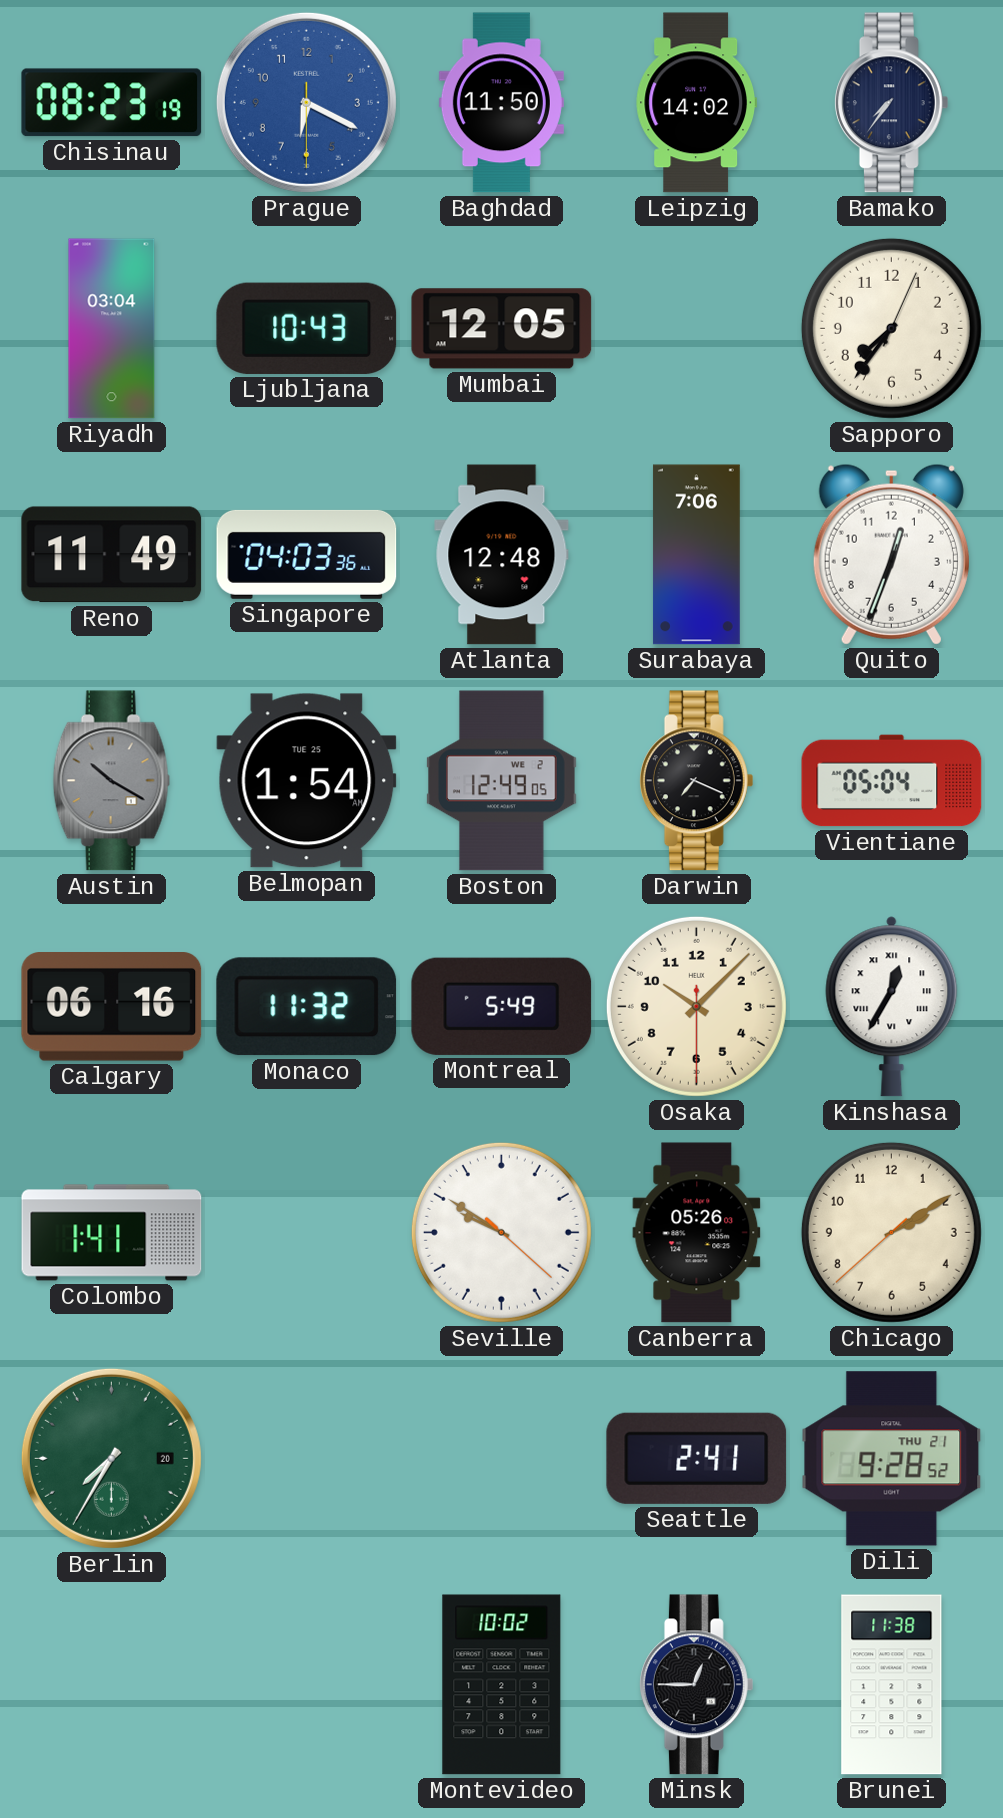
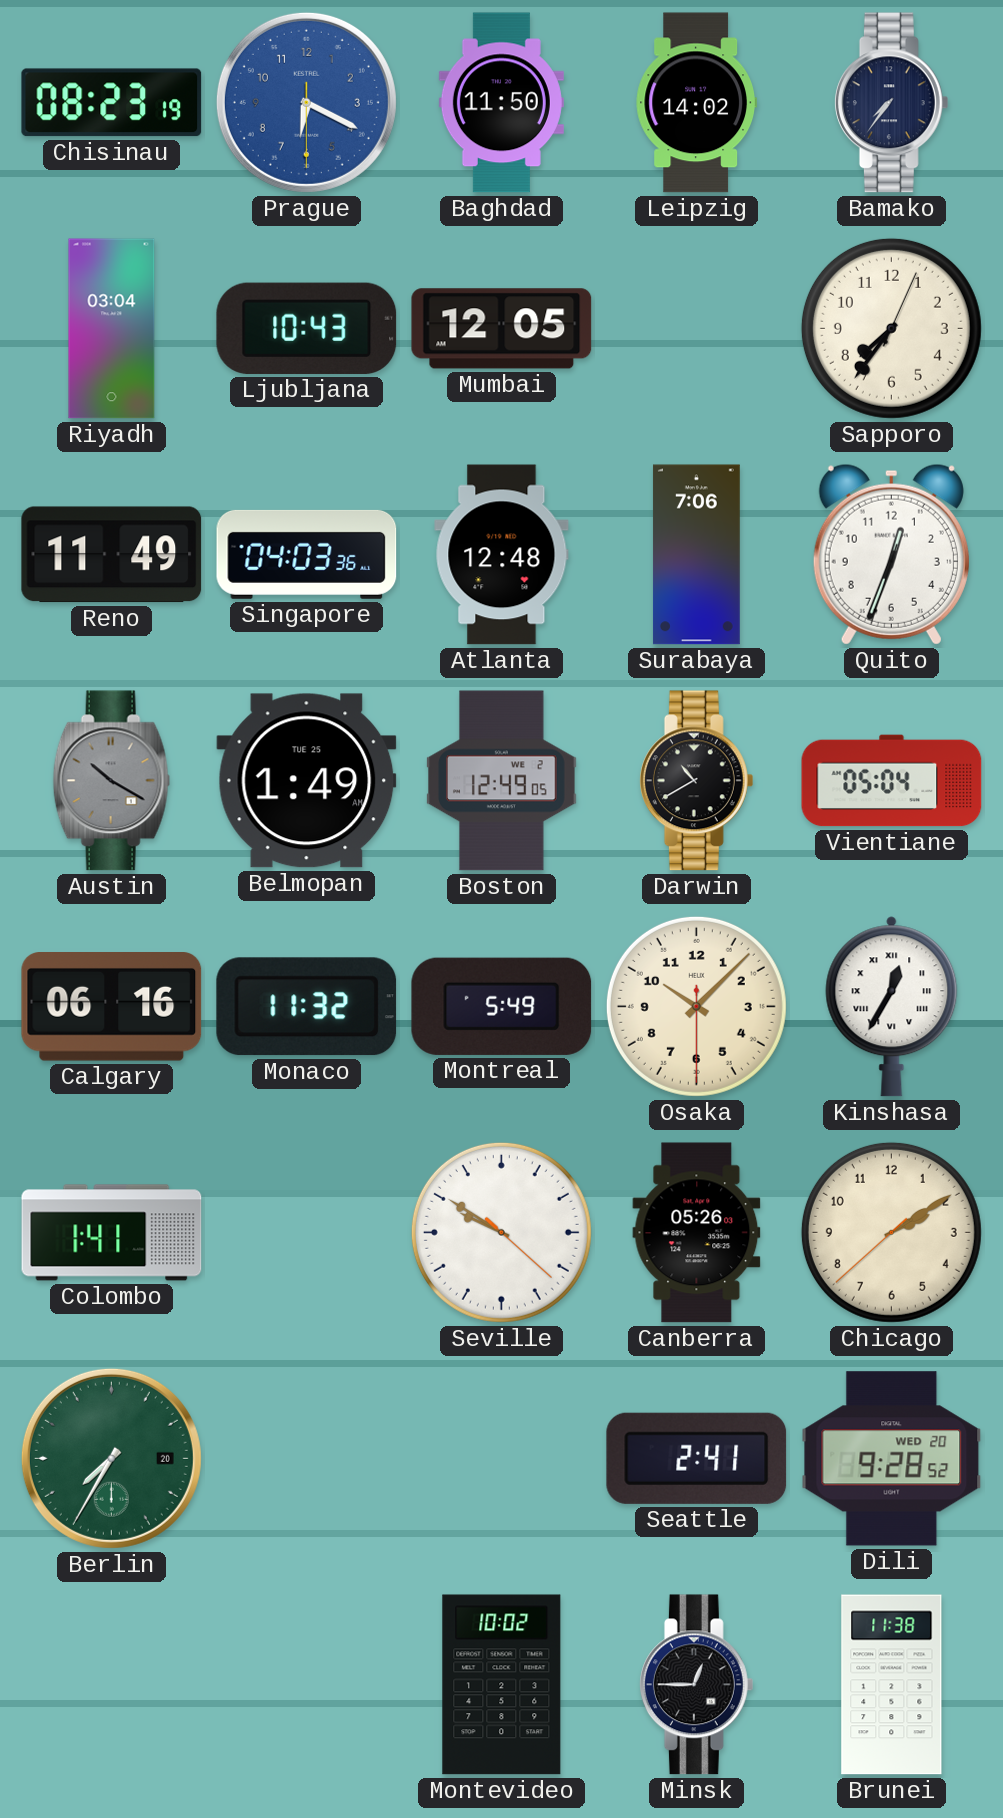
Belmopan: 1:54 -> 1:49
Darwin: 7:19 -> 10:40
Dili date: THU 21 -> WED 20
